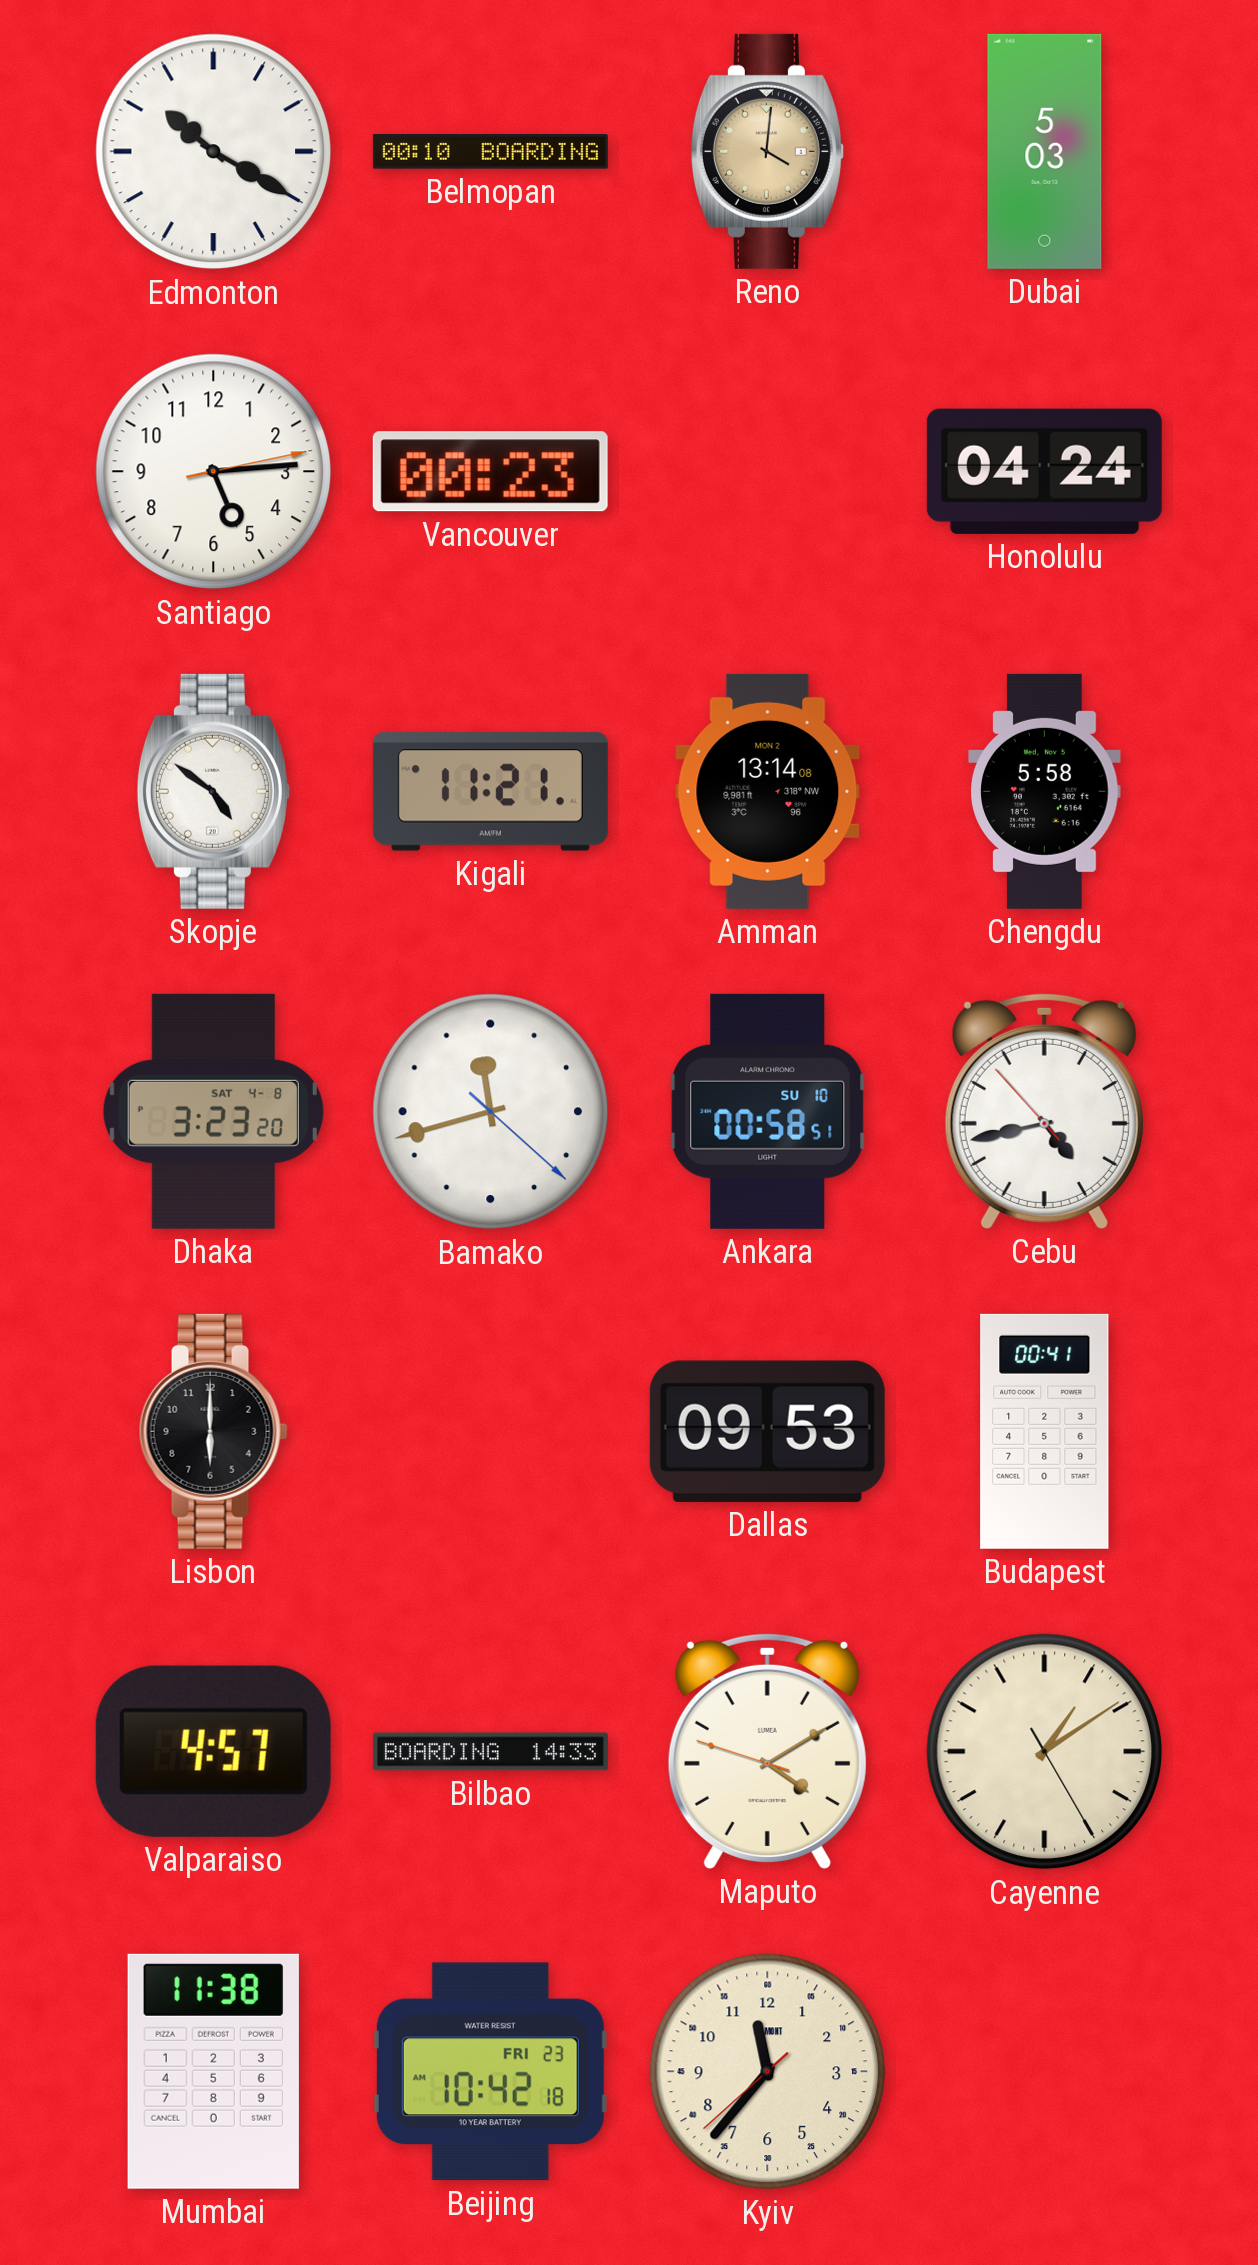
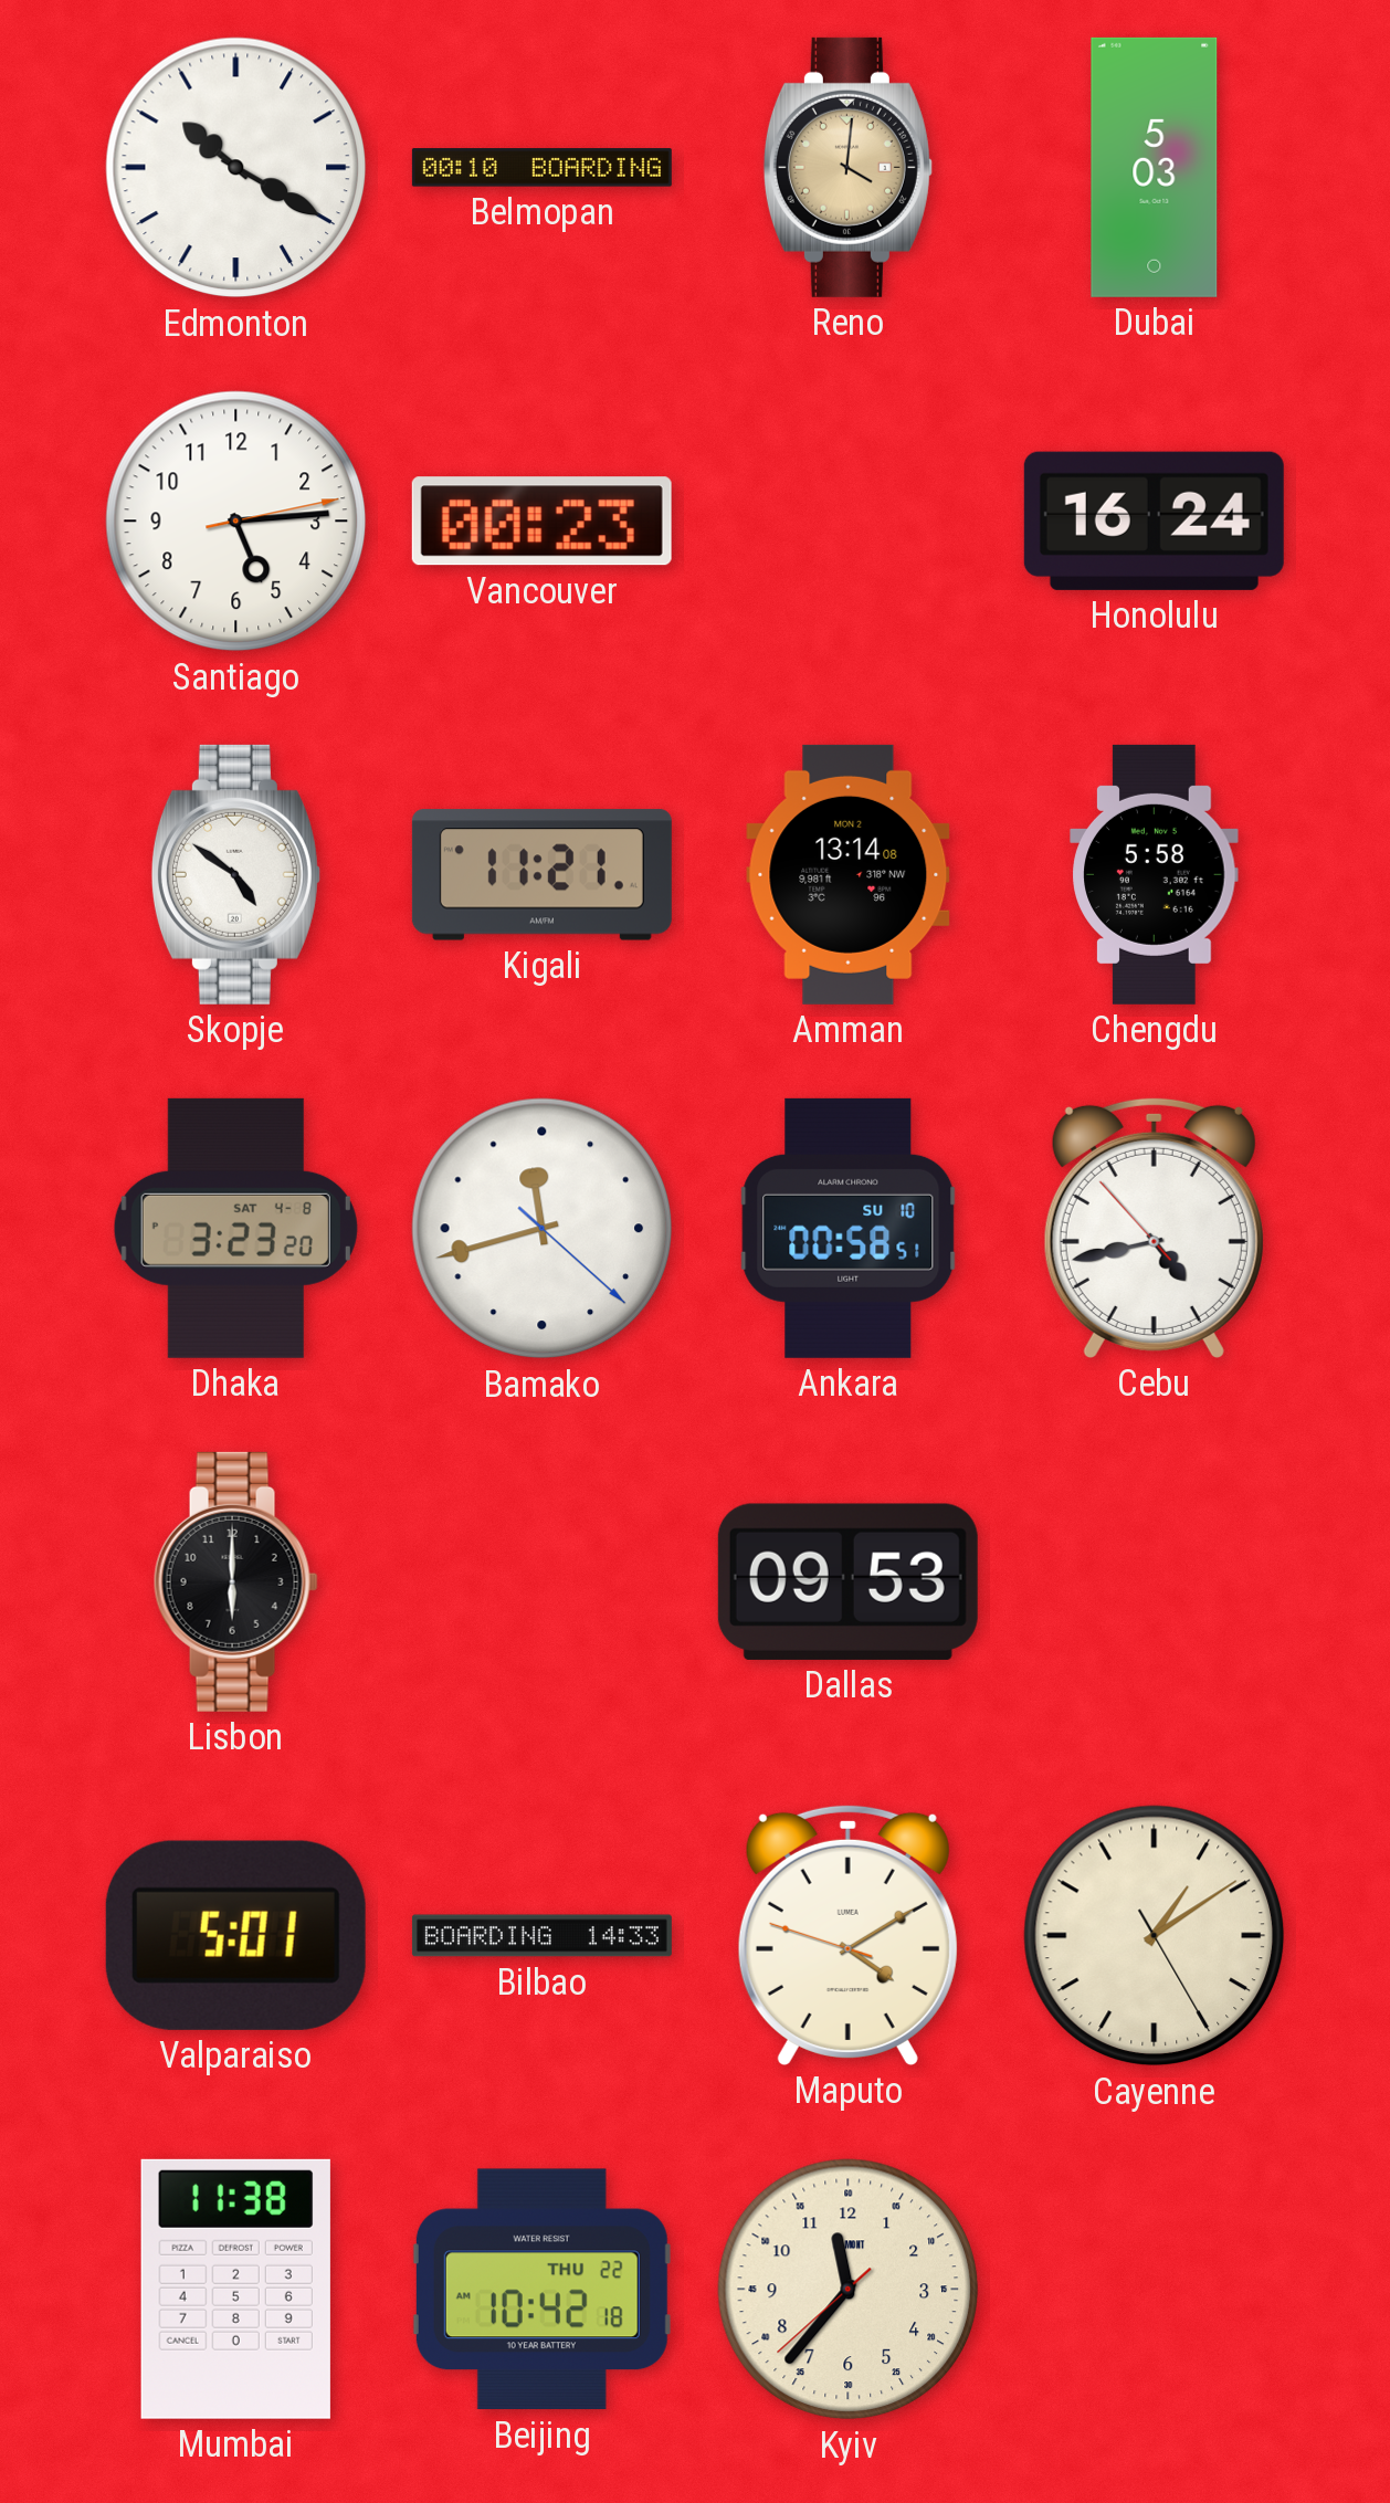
Honolulu: 04:24 -> 16:24
Budapest: 00:41 -> none
Valparaiso: 4:57 -> 5:01
Beijing date: FRI 23 -> THU 22
